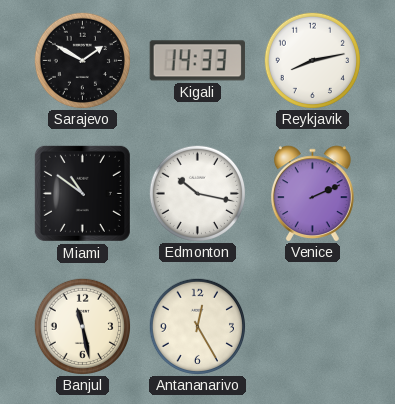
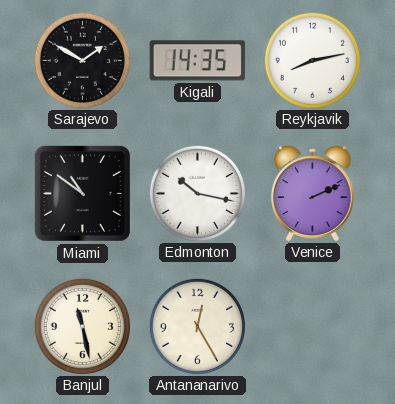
Kigali: 14:33 -> 14:35
